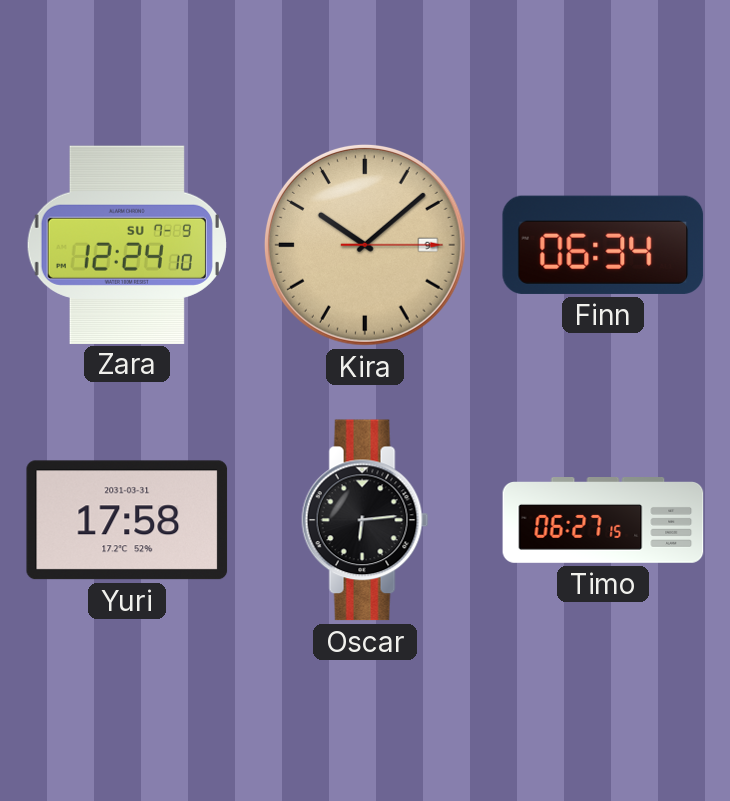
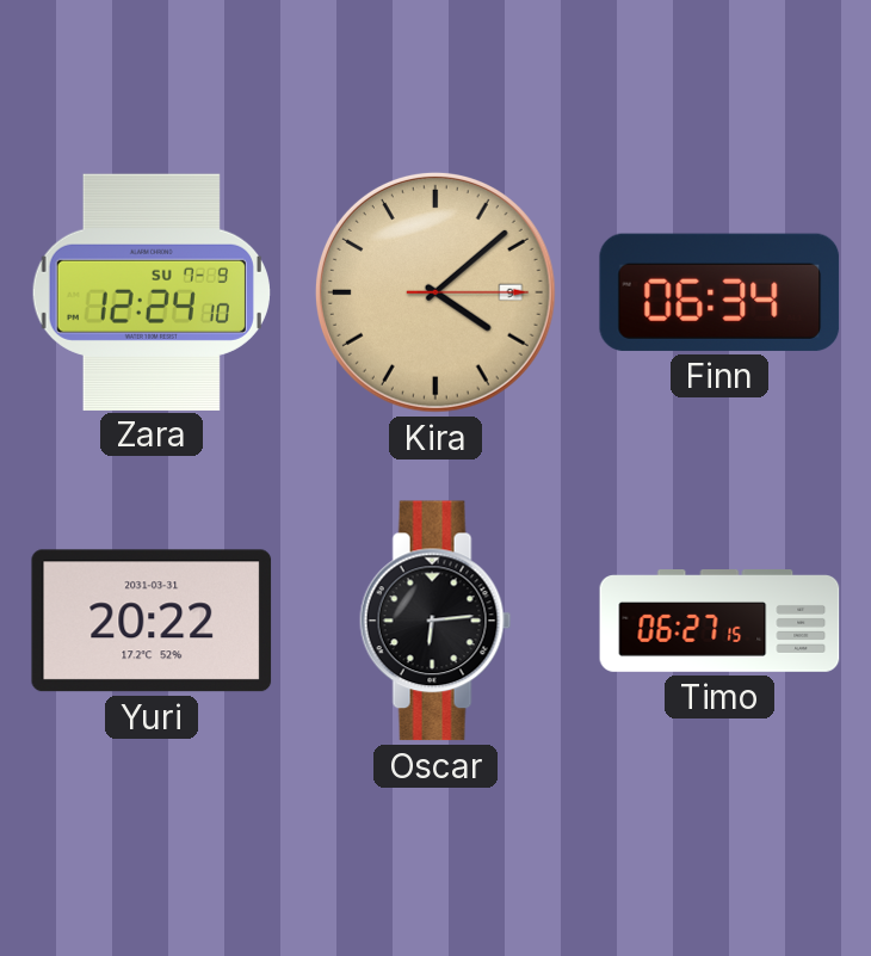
Kira: 10:08 -> 4:08
Yuri: 17:58 -> 20:22
